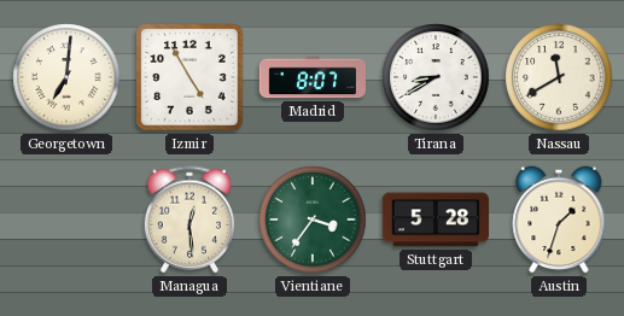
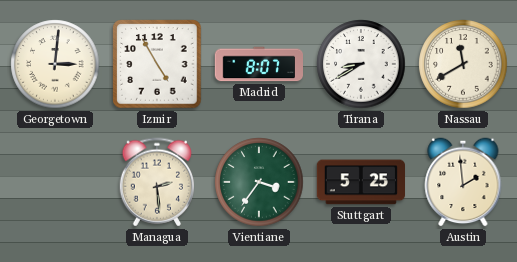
Georgetown: 7:01 -> 3:01
Managua: 12:29 -> 2:29
Stuttgart: 5:28 -> 5:25
Austin: 1:33 -> 1:59
